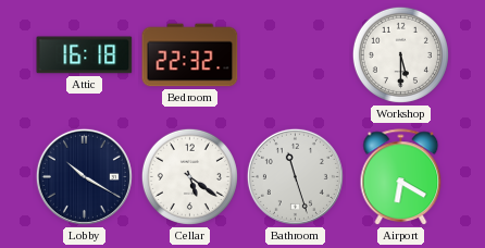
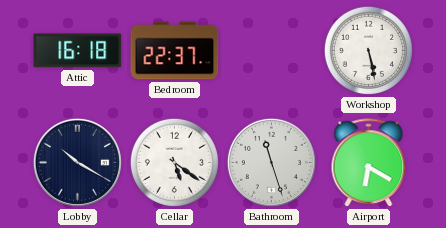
Bedroom: 22:32 -> 22:37
Workshop: 5:30 -> 5:28
